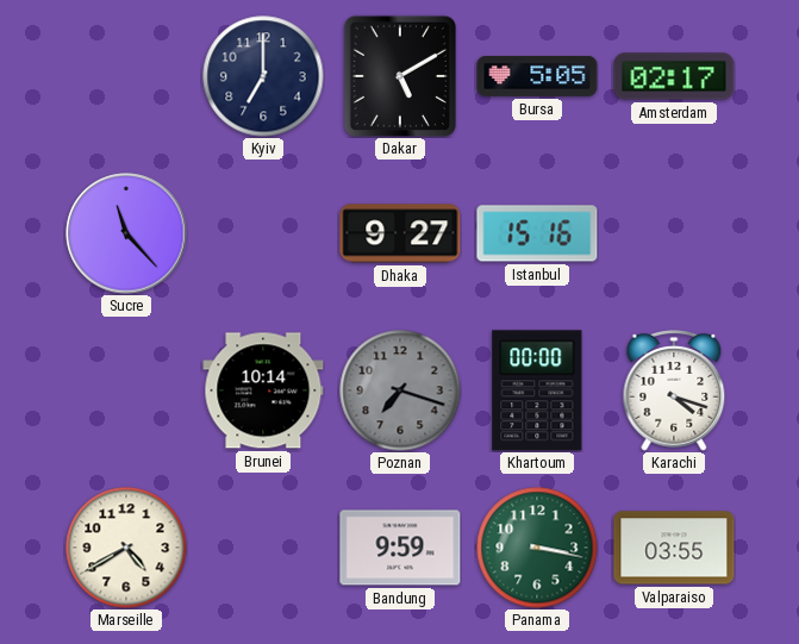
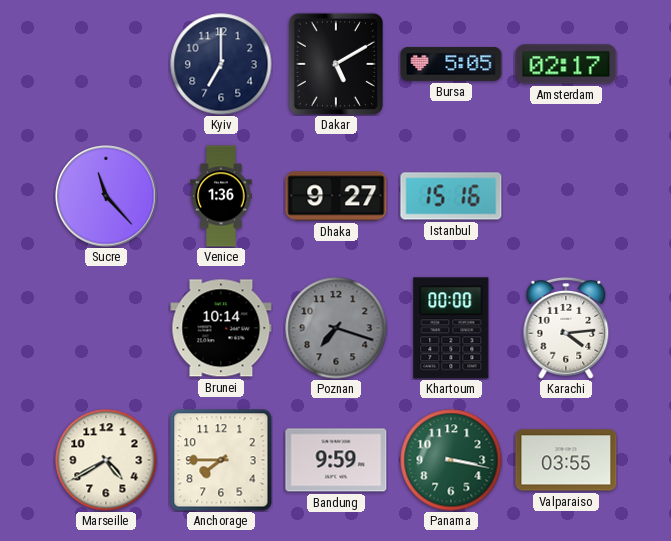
Venice: none -> 1:36
Karachi: 4:18 -> 4:14
Anchorage: none -> 7:45
